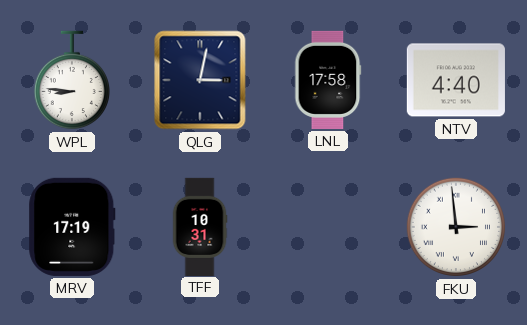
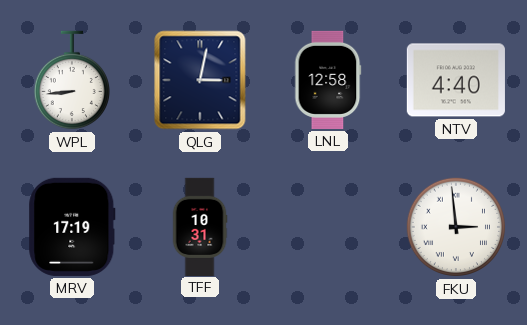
WPL: 8:46 -> 8:44
LNL: 17:58 -> 12:58
